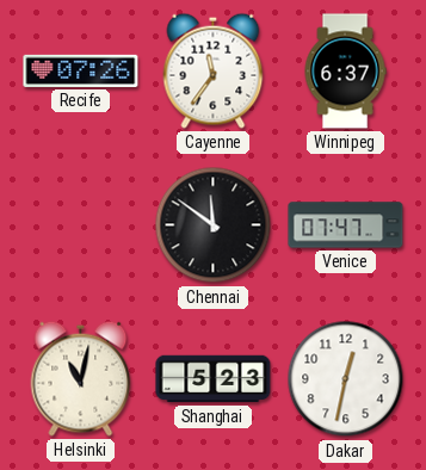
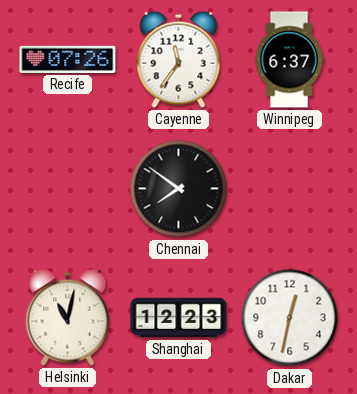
Chennai: 11:51 -> 7:51
Venice: 07:47 -> none
Shanghai: 5:23 -> 12:23
